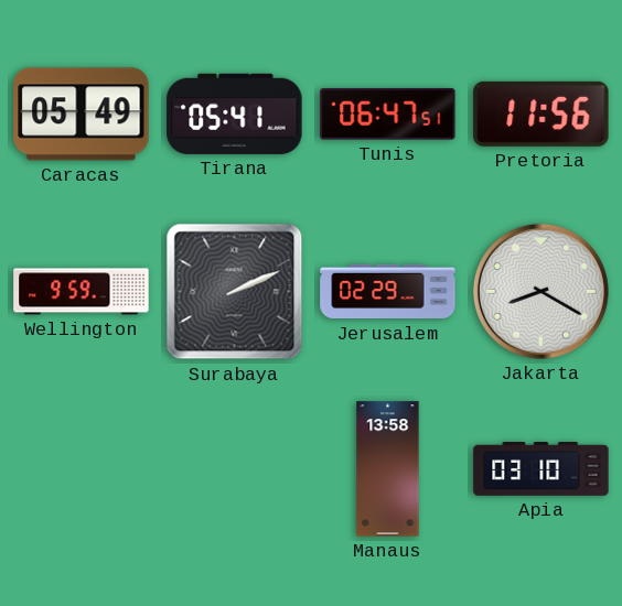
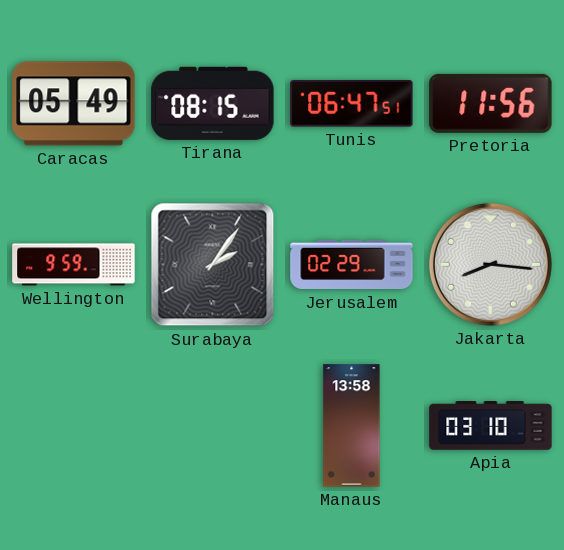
Tirana: 05:41 -> 08:15
Surabaya: 2:11 -> 2:06
Jakarta: 8:20 -> 8:16
